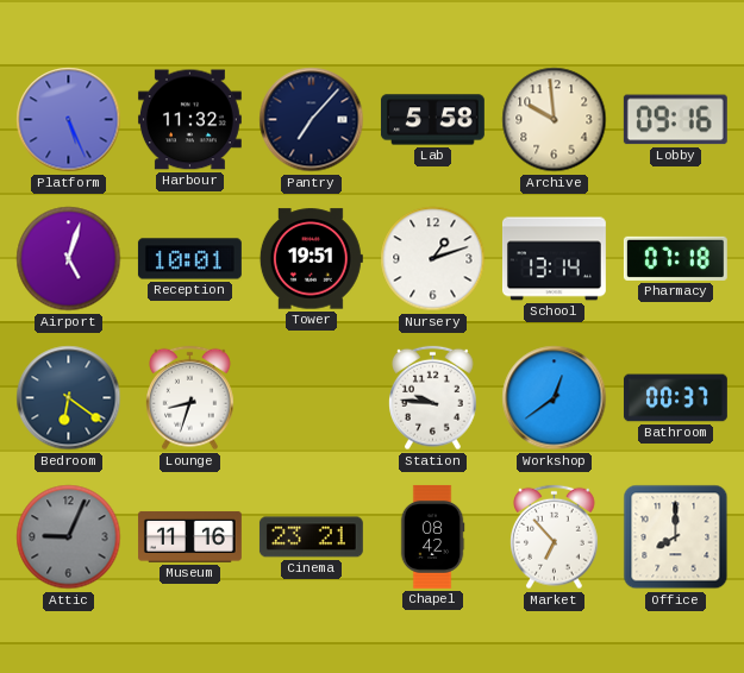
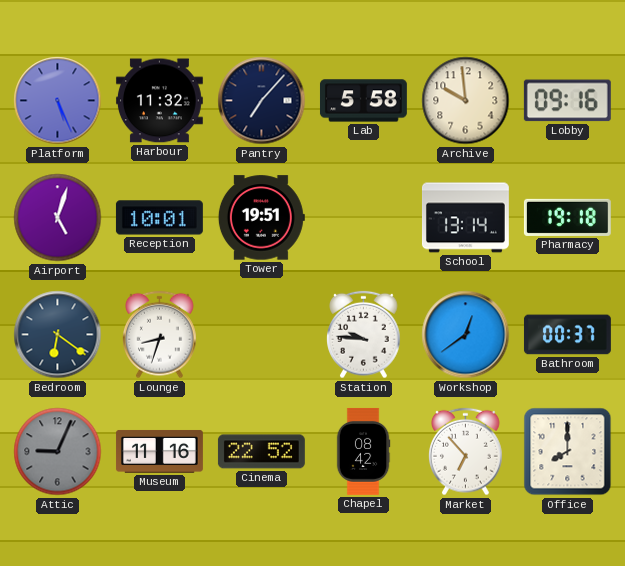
Nursery: 1:12 -> none
Pharmacy: 07:18 -> 19:18
Cinema: 23:21 -> 22:52
